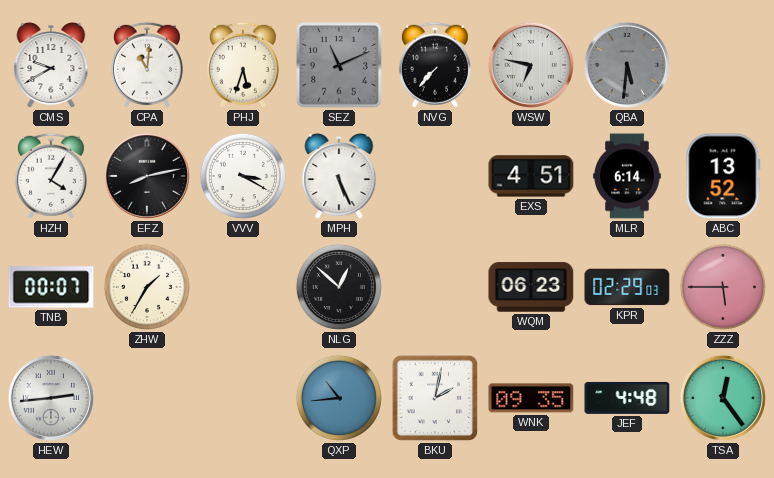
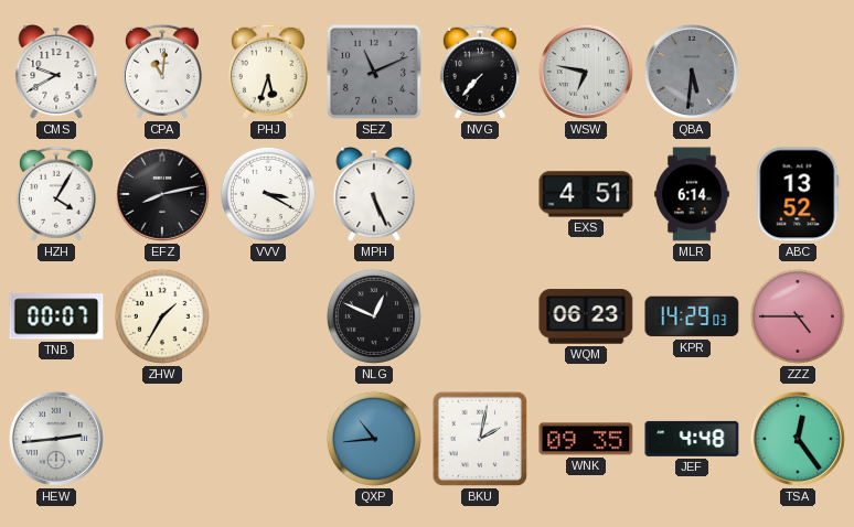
NLG: 12:52 -> 12:49
KPR: 02:29 -> 14:29
ZZZ: 5:45 -> 4:45
